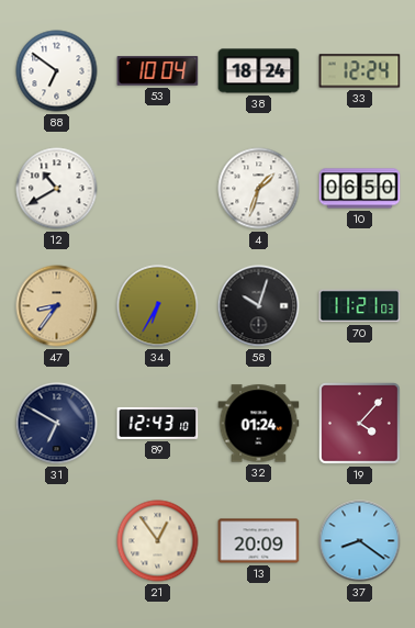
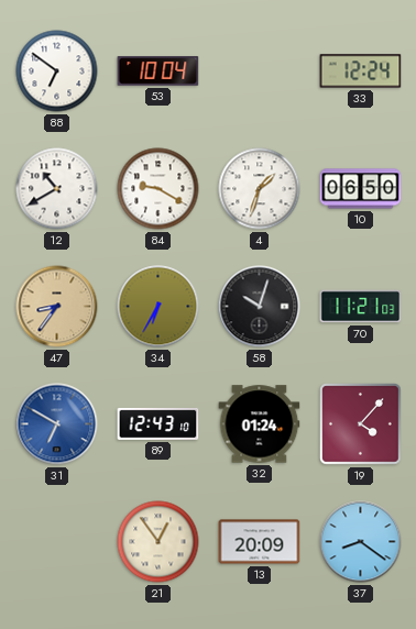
38: 18:24 -> none
84: none -> 9:20
31 dial: navy -> blue
